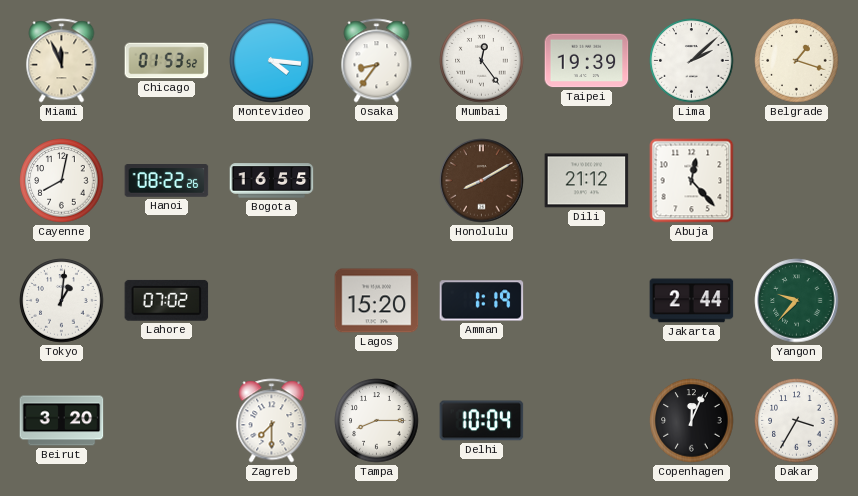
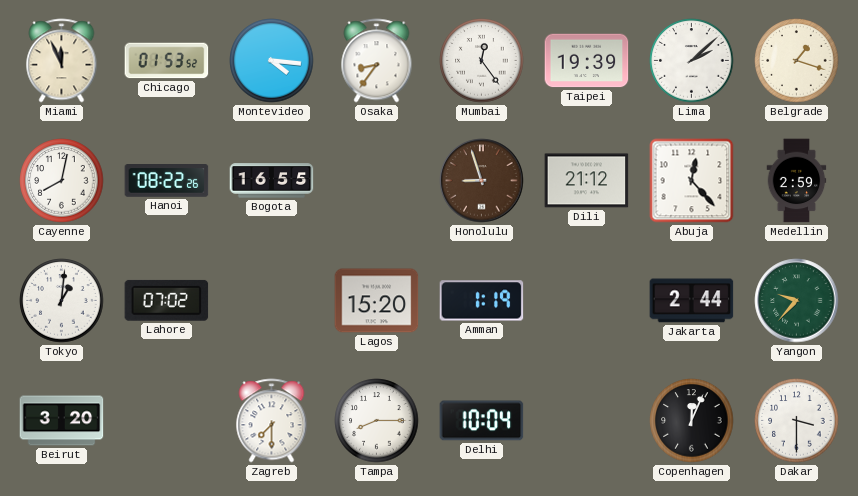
Honolulu: 8:10 -> 8:57
Medellin: none -> 2:59
Dakar: 3:35 -> 3:30
